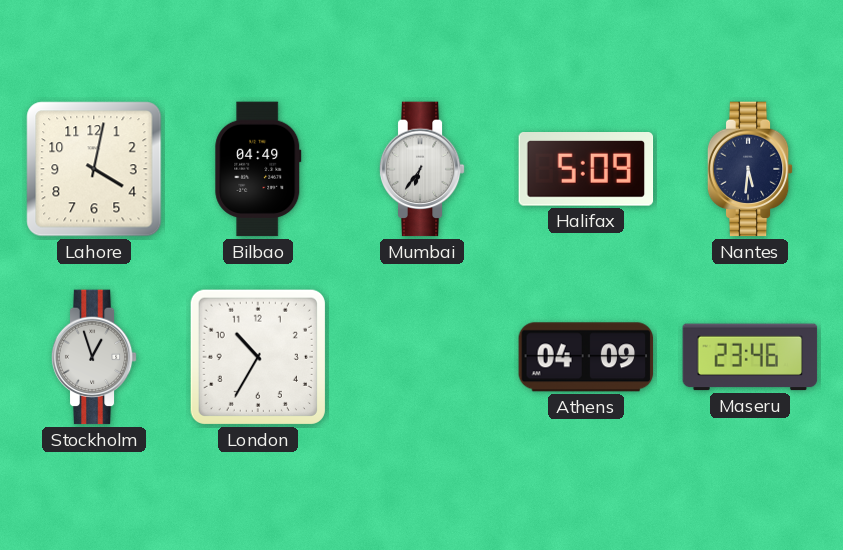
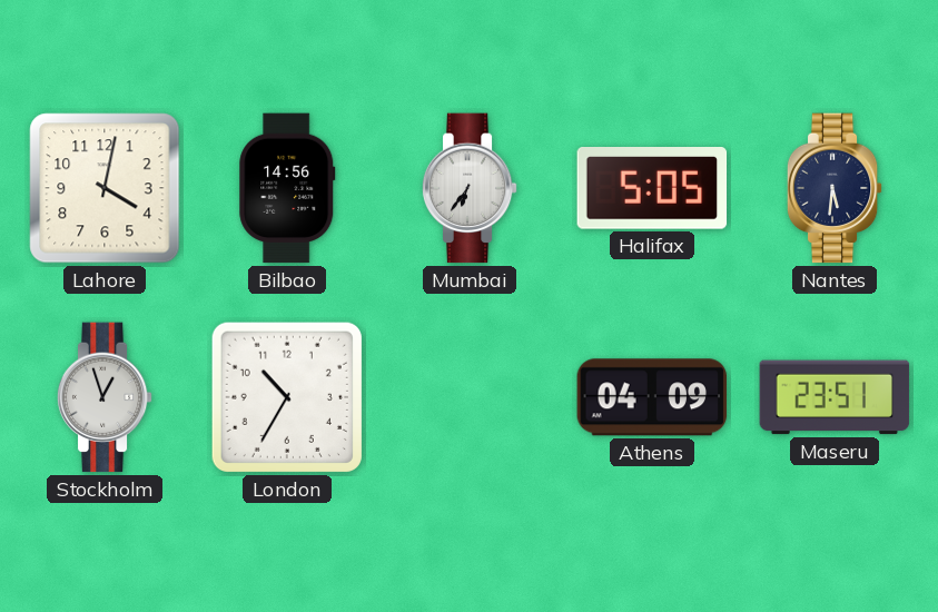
Bilbao: 04:49 -> 14:56
Halifax: 5:09 -> 5:05
Maseru: 23:46 -> 23:51
